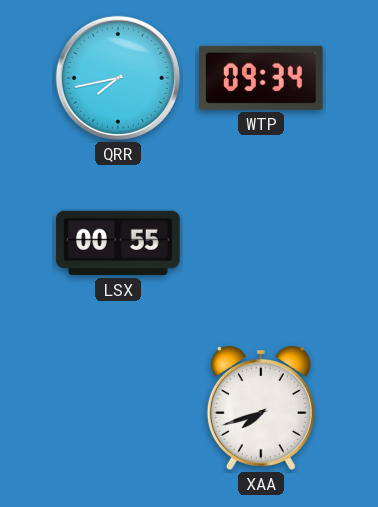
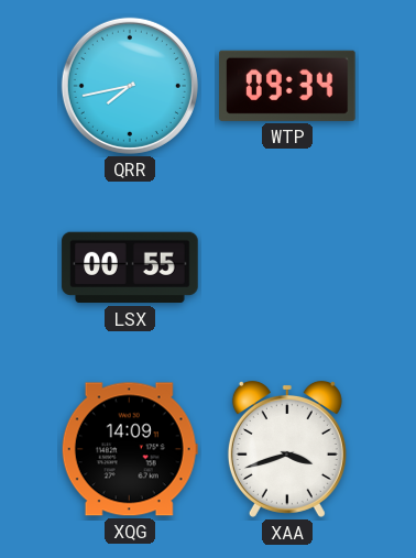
XQG: none -> 14:09
XAA: 7:42 -> 3:42
